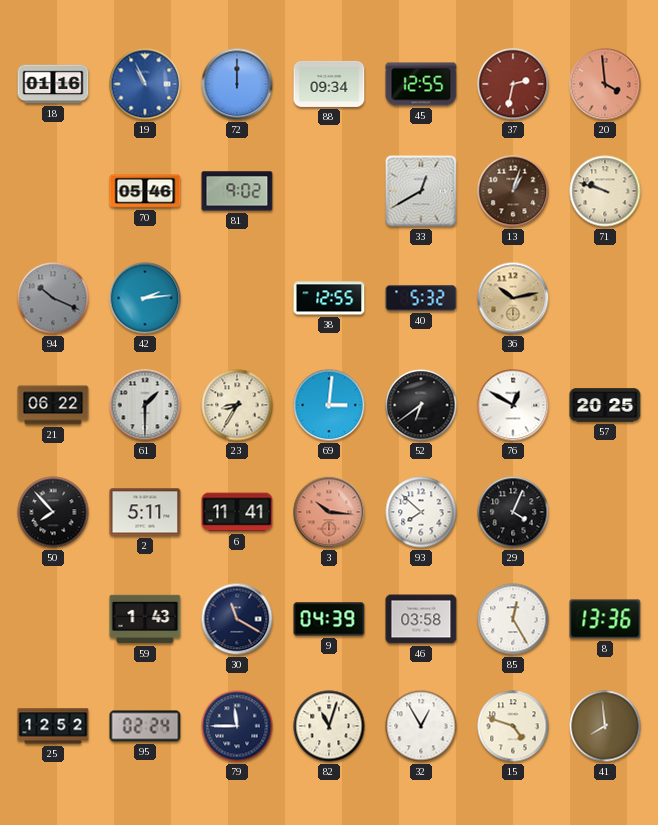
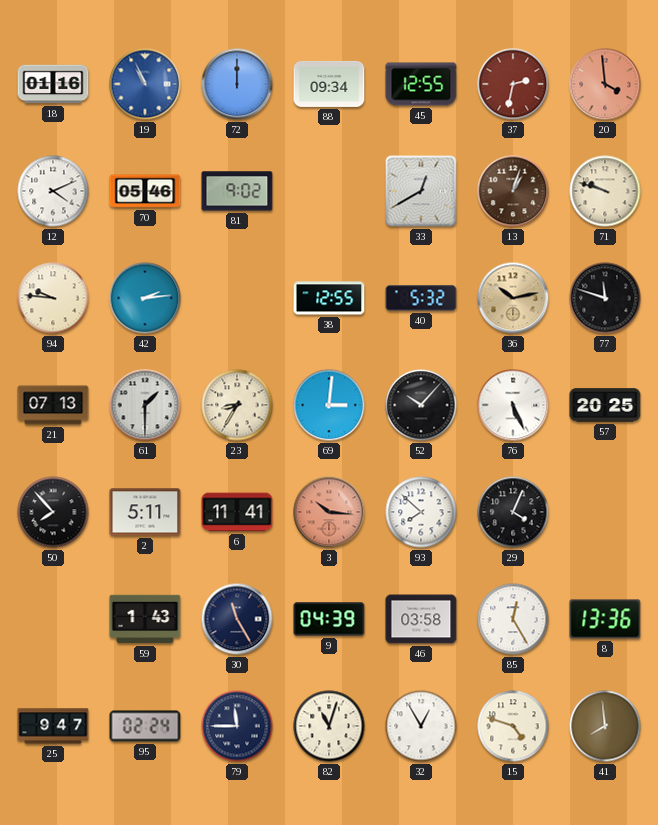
12: none -> 4:11
94: 10:19 -> 9:46
94 dial: grey -> cream
77: none -> 11:48
21: 06:22 -> 07:13
52: 6:39 -> 10:07
76: 12:50 -> 5:26
30: 11:20 -> 11:25
25: 12:52 -> 9:47
